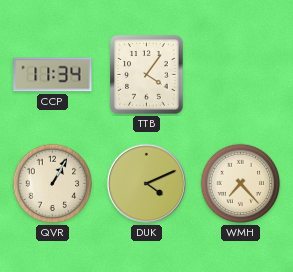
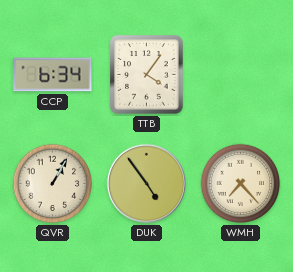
CCP: 11:34 -> 6:34
DUK: 4:11 -> 4:54
